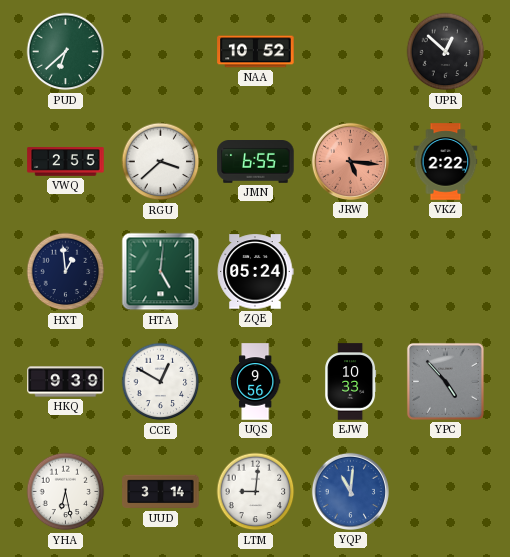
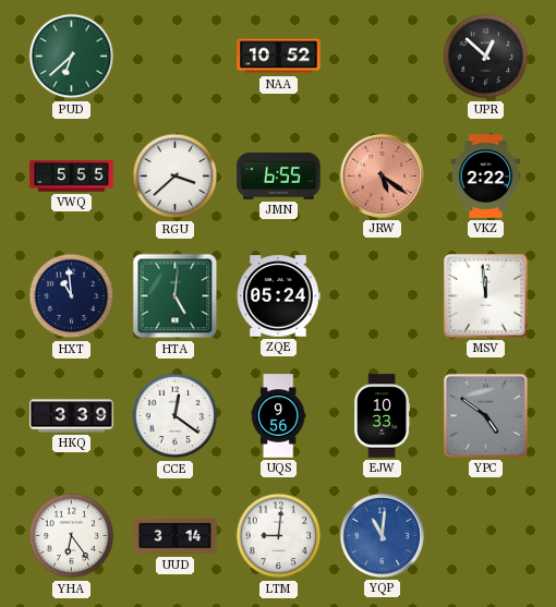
VWQ: 2:55 -> 5:55
JRW: 5:16 -> 5:21
HXT: 12:59 -> 10:59
MSV: none -> 11:59
HKQ: 9:39 -> 3:39
CCE: 12:50 -> 12:21
YPC: 4:53 -> 4:51
YHA: 6:28 -> 6:24
